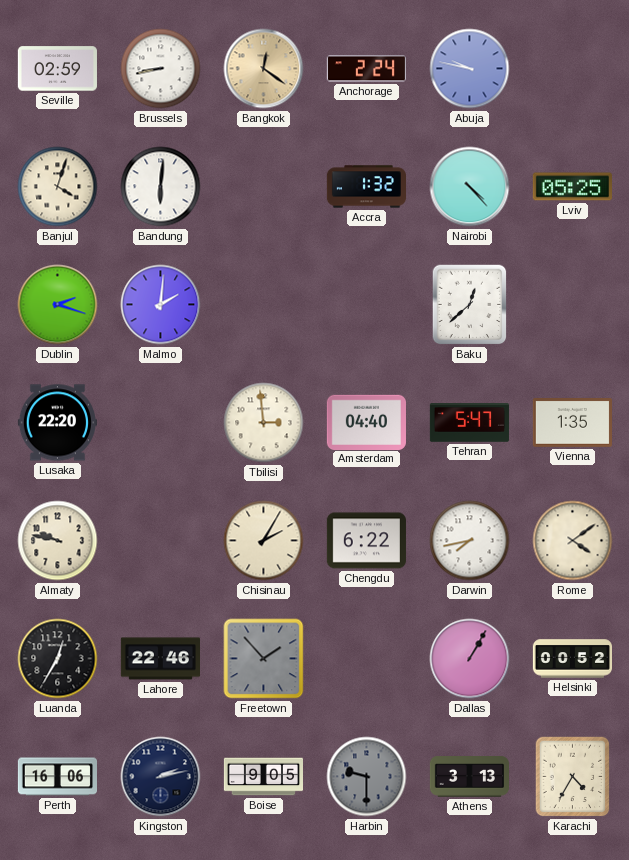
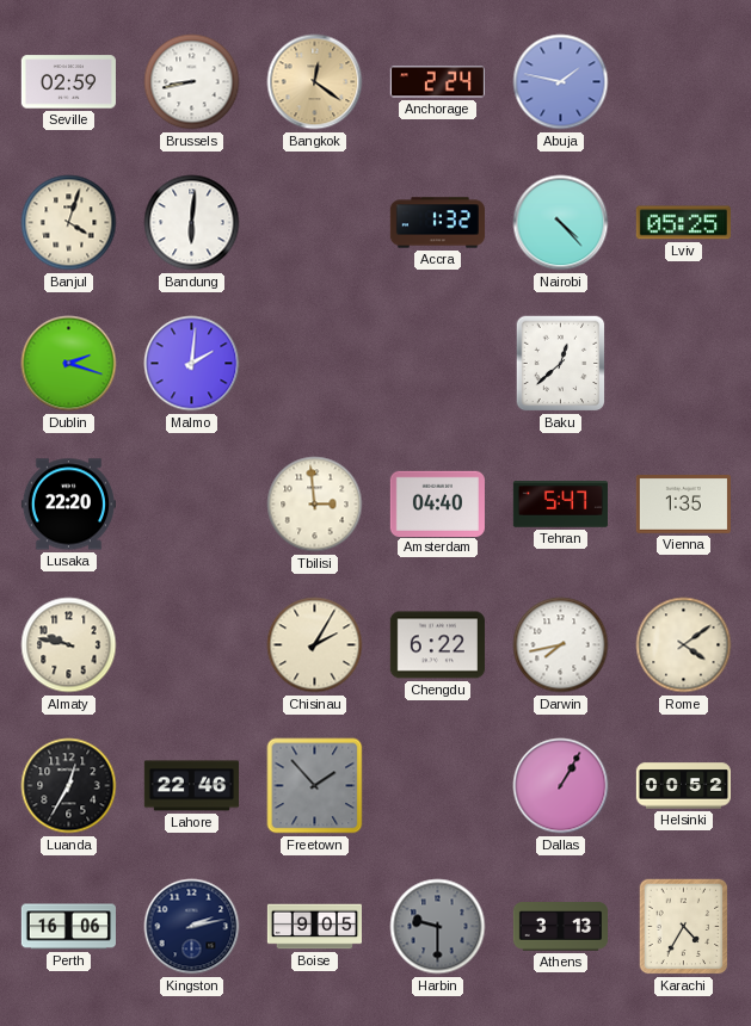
Abuja: 9:47 -> 1:47
